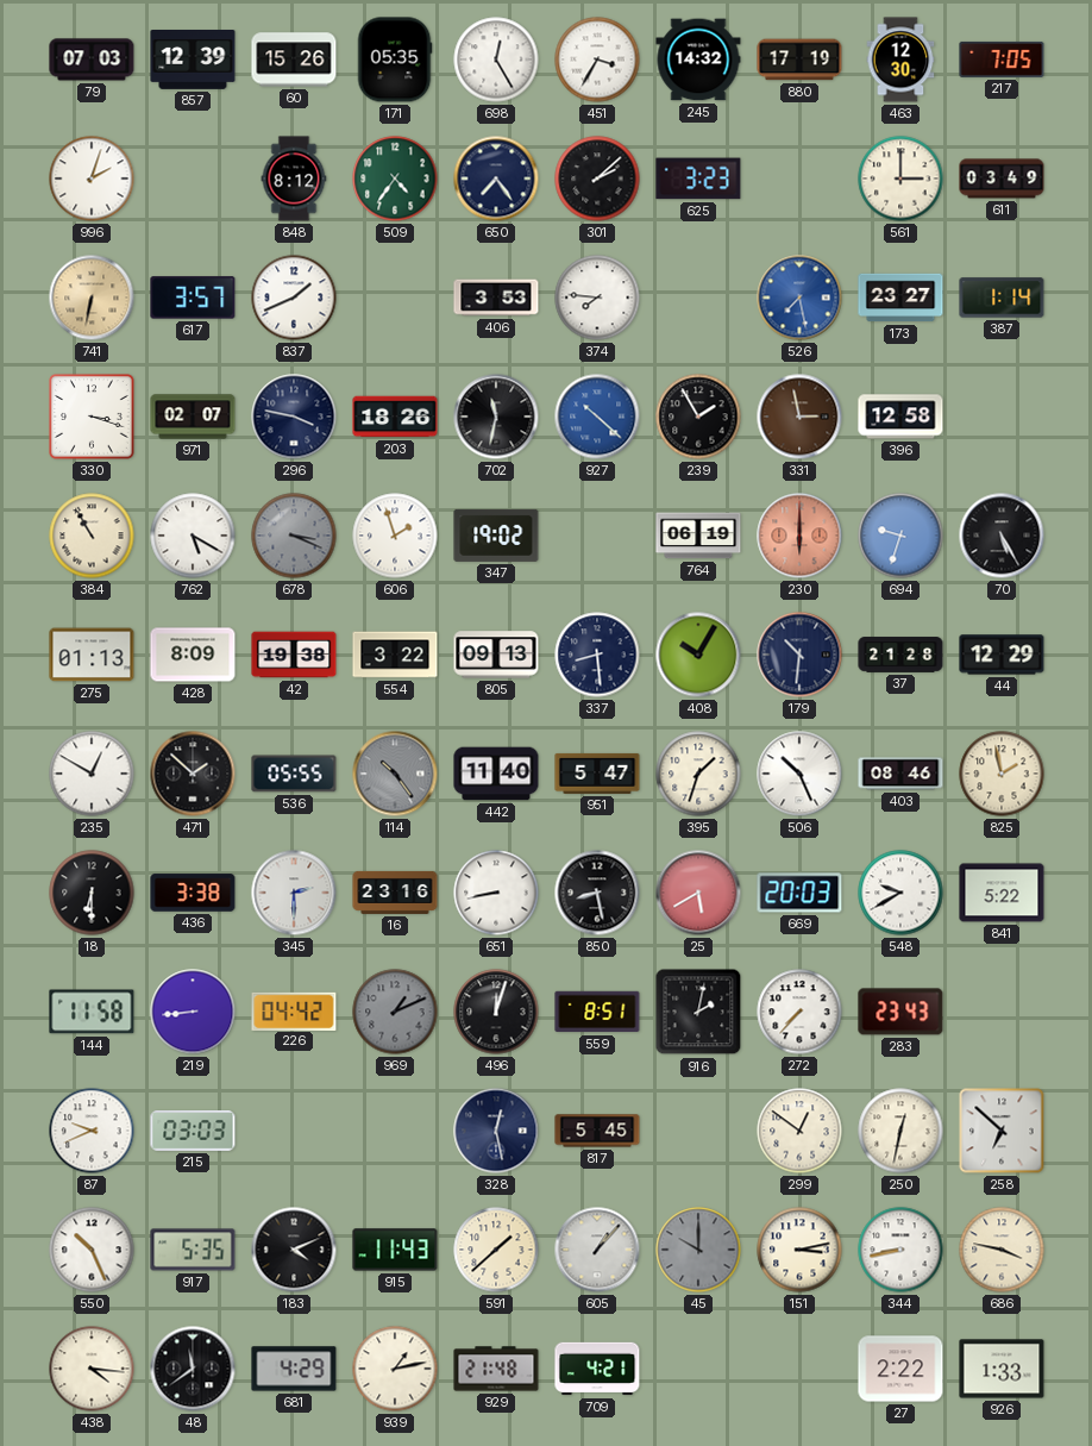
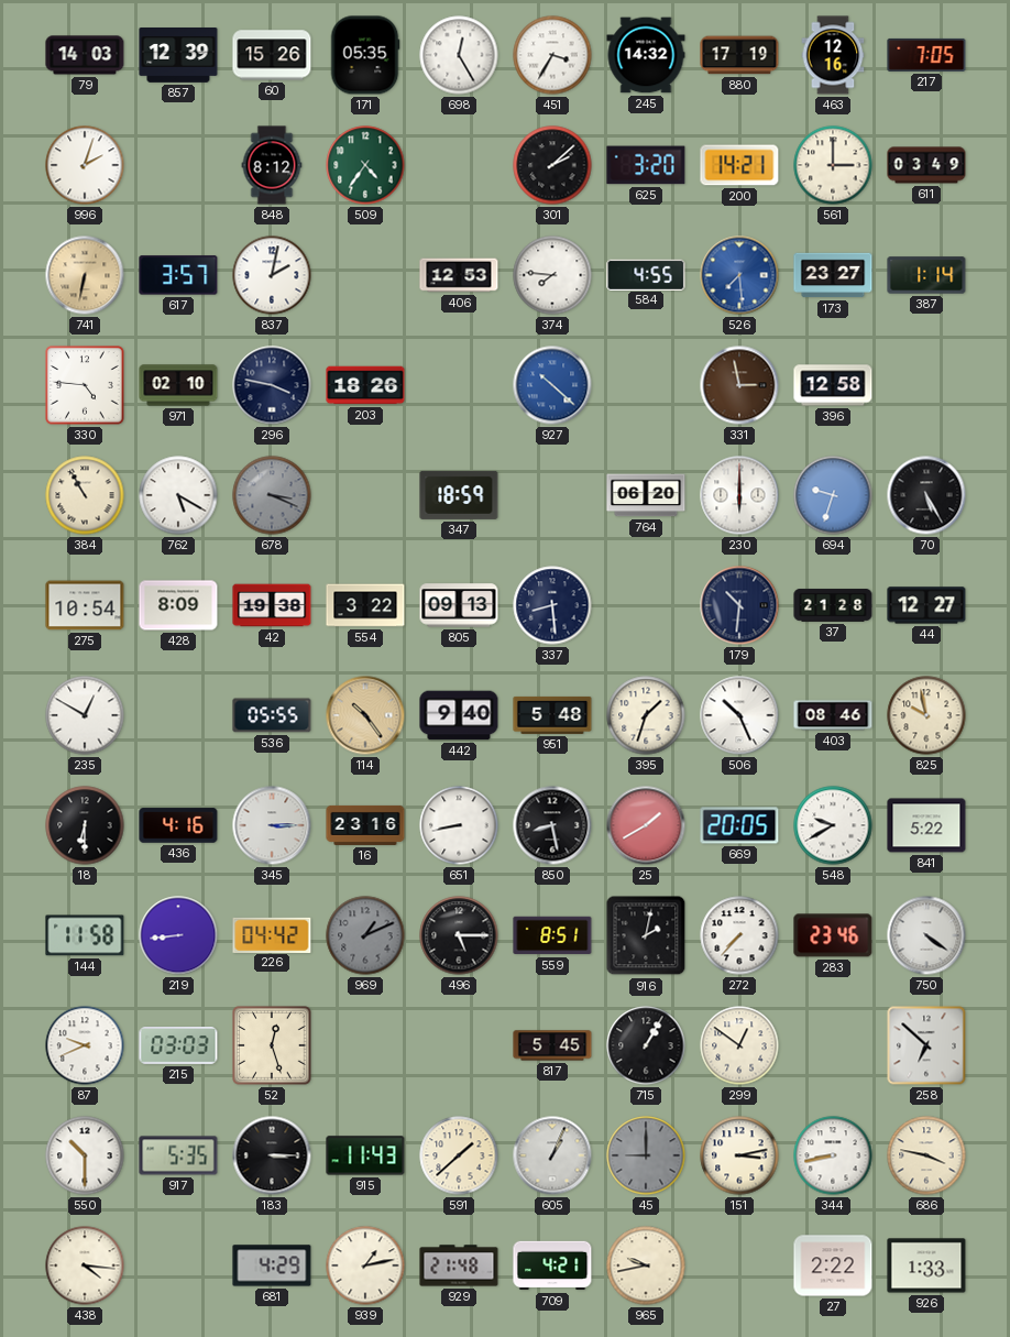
79: 07:03 -> 14:03
463: 12:30 -> 12:16
650: 7:24 -> none
625: 3:23 -> 3:20
200: none -> 14:21
837: 1:41 -> 2:02
406: 3:53 -> 12:53
584: none -> 4:55
526: 7:28 -> 7:29
330: 3:18 -> 4:46
971: 02:07 -> 02:10
702: 11:32 -> none
239: 1:55 -> none
606: 1:57 -> none
347: 19:02 -> 18:59
764: 06:19 -> 06:20
230 dial: salmon -> white
275: 01:13 -> 10:54
408: 10:05 -> none
44: 12:29 -> 12:27
471: 1:52 -> none
114 dial: grey -> champagne
442: 11:40 -> 9:40
951: 5:47 -> 5:48
825: 1:58 -> 9:58
436: 3:38 -> 4:16
345: 2:30 -> 3:15
25: 5:40 -> 1:40
669: 20:03 -> 20:05
496: 12:03 -> 5:15
283: 23:43 -> 23:46
750: none -> 4:21
52: none -> 12:27
328: 12:28 -> none
715: none -> 1:05
250: 12:32 -> none
550: 10:26 -> 10:30
183: 4:11 -> 3:15
605: 1:07 -> 1:04
45: 10:00 -> 9:00
48: 11:39 -> none
965: none -> 9:43
